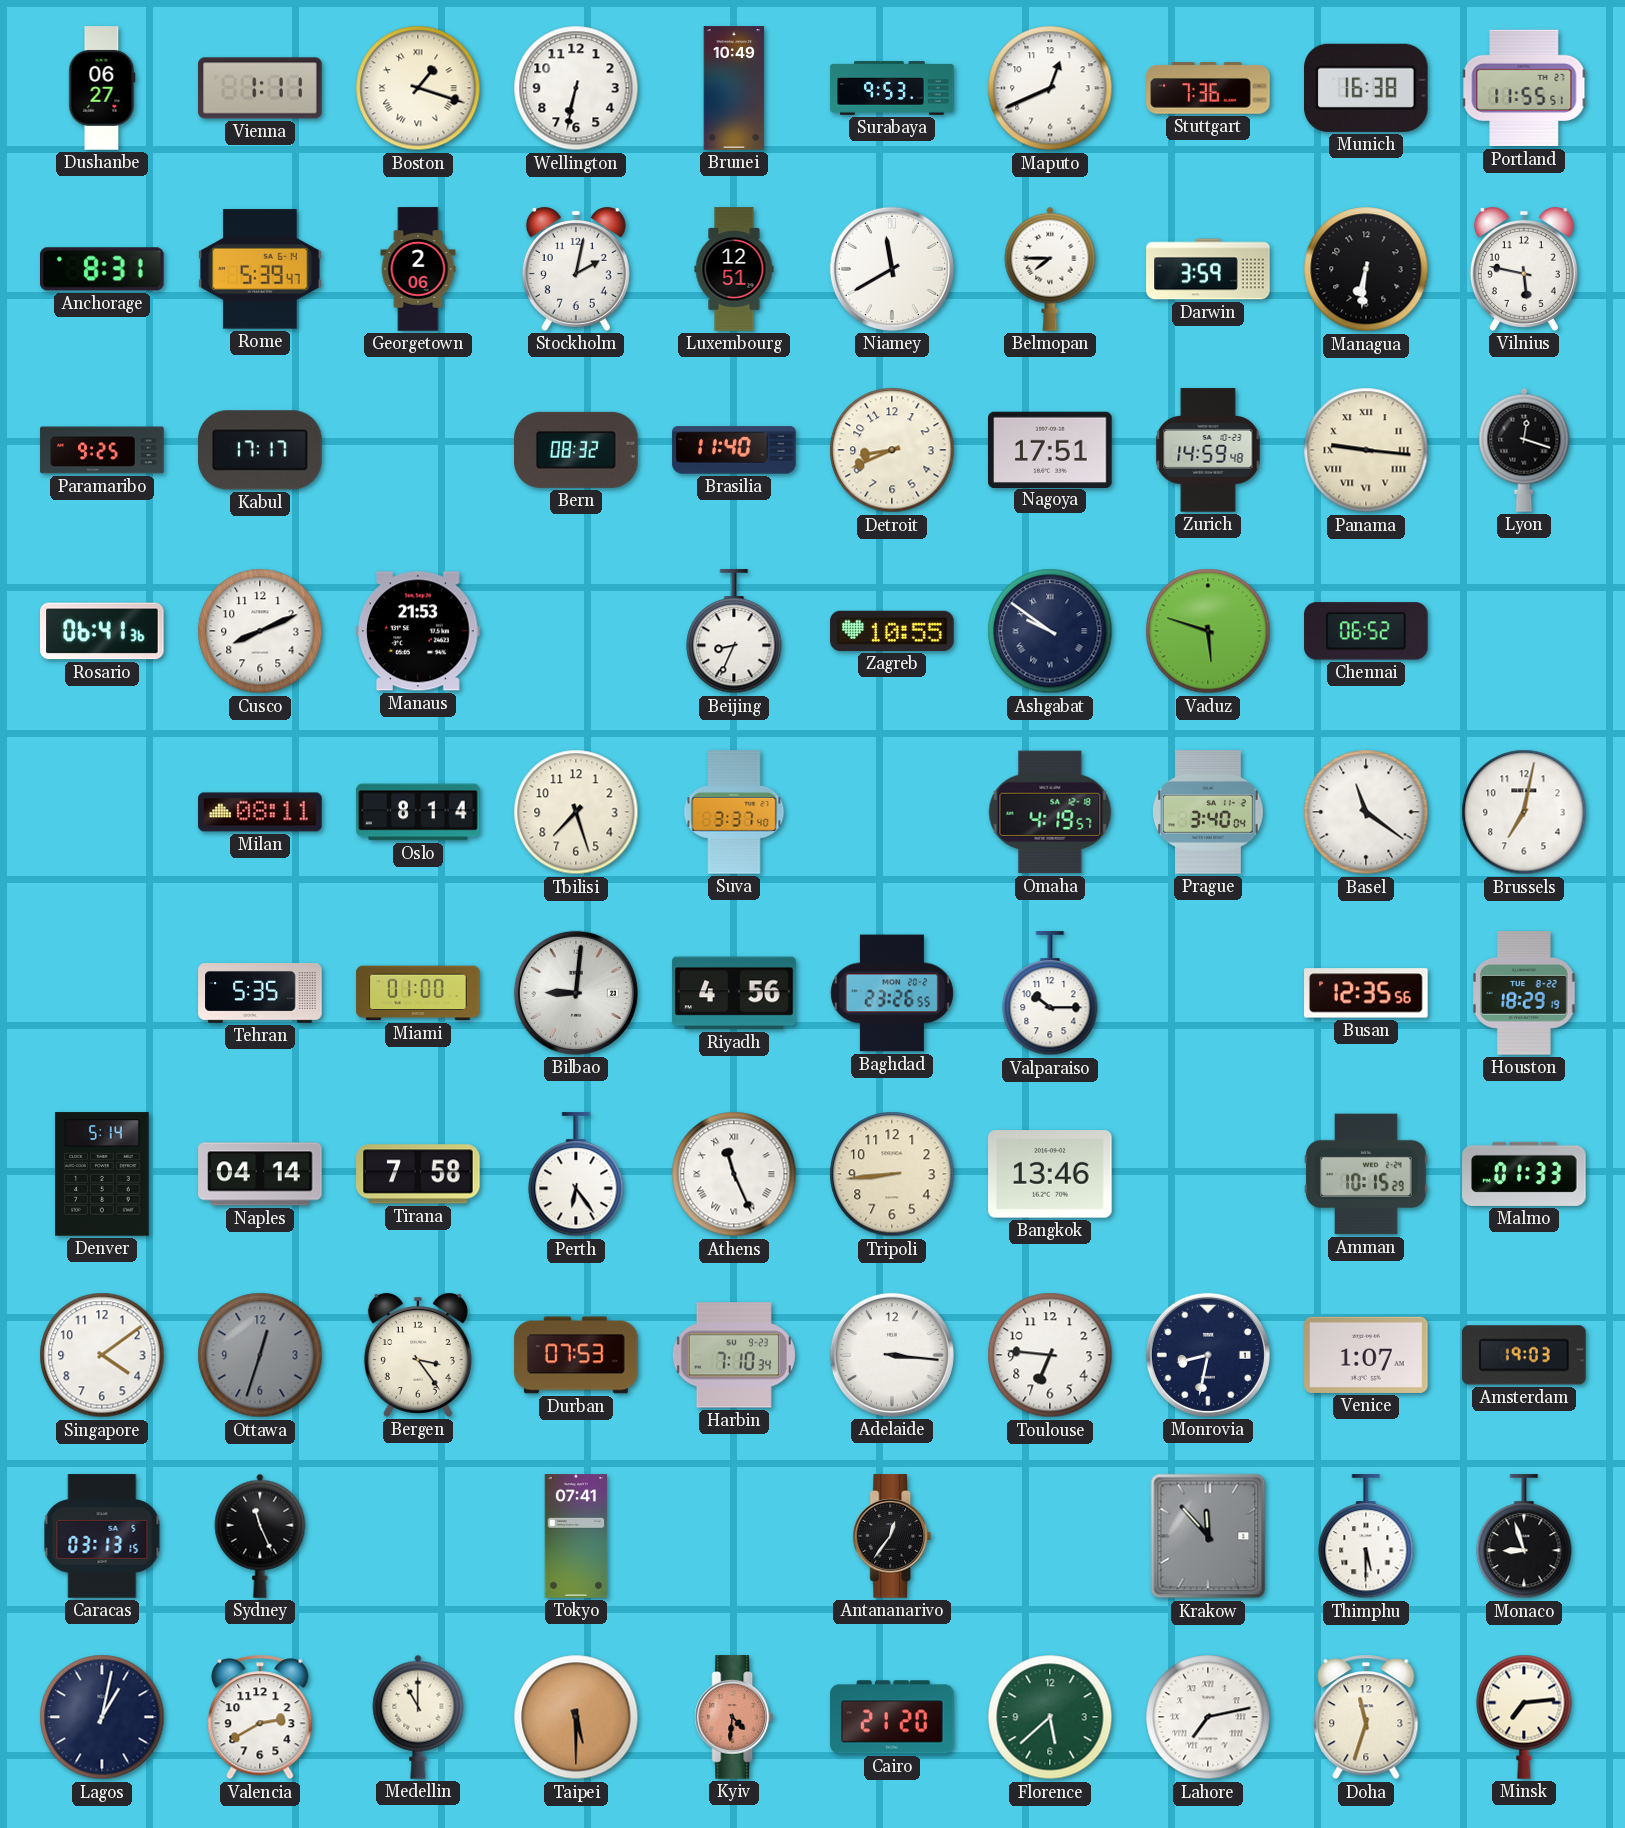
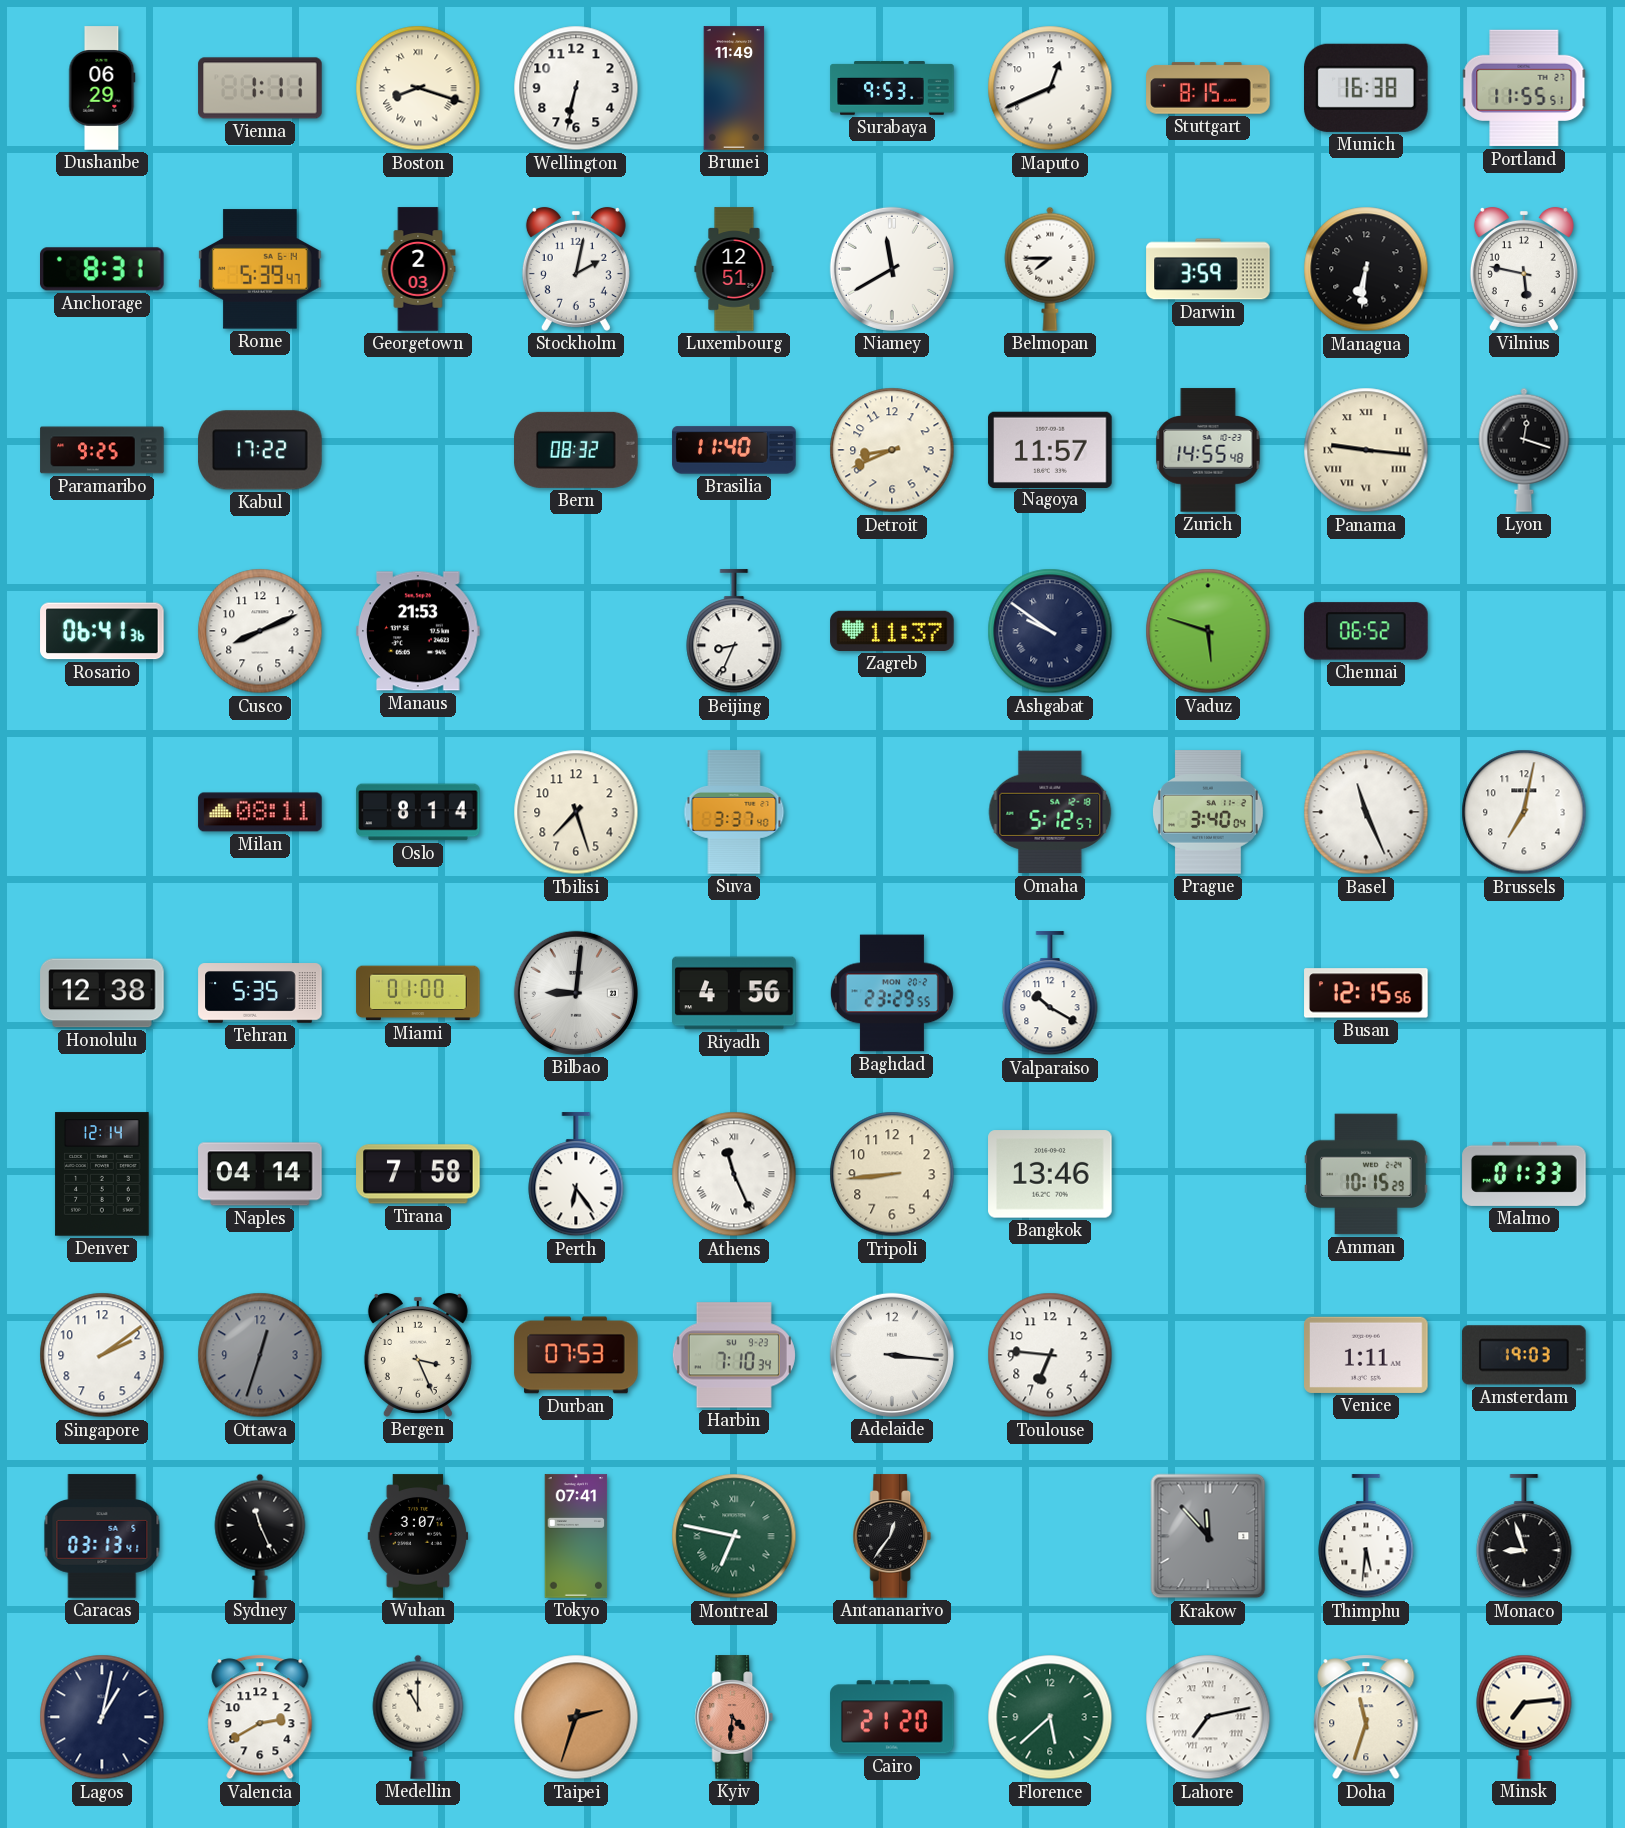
Dushanbe: 06:27 -> 06:29
Boston: 1:18 -> 8:18
Brunei: 10:49 -> 11:49
Stuttgart: 7:36 -> 8:15
Georgetown: 2:06 -> 2:03
Kabul: 17:17 -> 17:22
Nagoya: 17:51 -> 11:57
Zurich: 14:59 -> 14:55
Zagreb: 10:55 -> 11:37
Omaha: 4:19 -> 5:12
Basel: 11:21 -> 11:26
Honolulu: none -> 12:38
Baghdad: 23:26 -> 23:29
Valparaiso: 10:15 -> 10:20
Busan: 12:35 -> 12:15
Houston: 18:29 -> none
Denver: 5:14 -> 12:14
Singapore: 4:09 -> 2:09
Bergen: 3:24 -> 3:26
Monrovia: 8:32 -> none
Venice: 1:07 -> 1:11
Caracas: 03:13:15 -> 03:13:41
Wuhan: none -> 3:07
Montreal: none -> 6:47
Thimphu: 5:30 -> 5:31
Taipei: 5:30 -> 2:33
